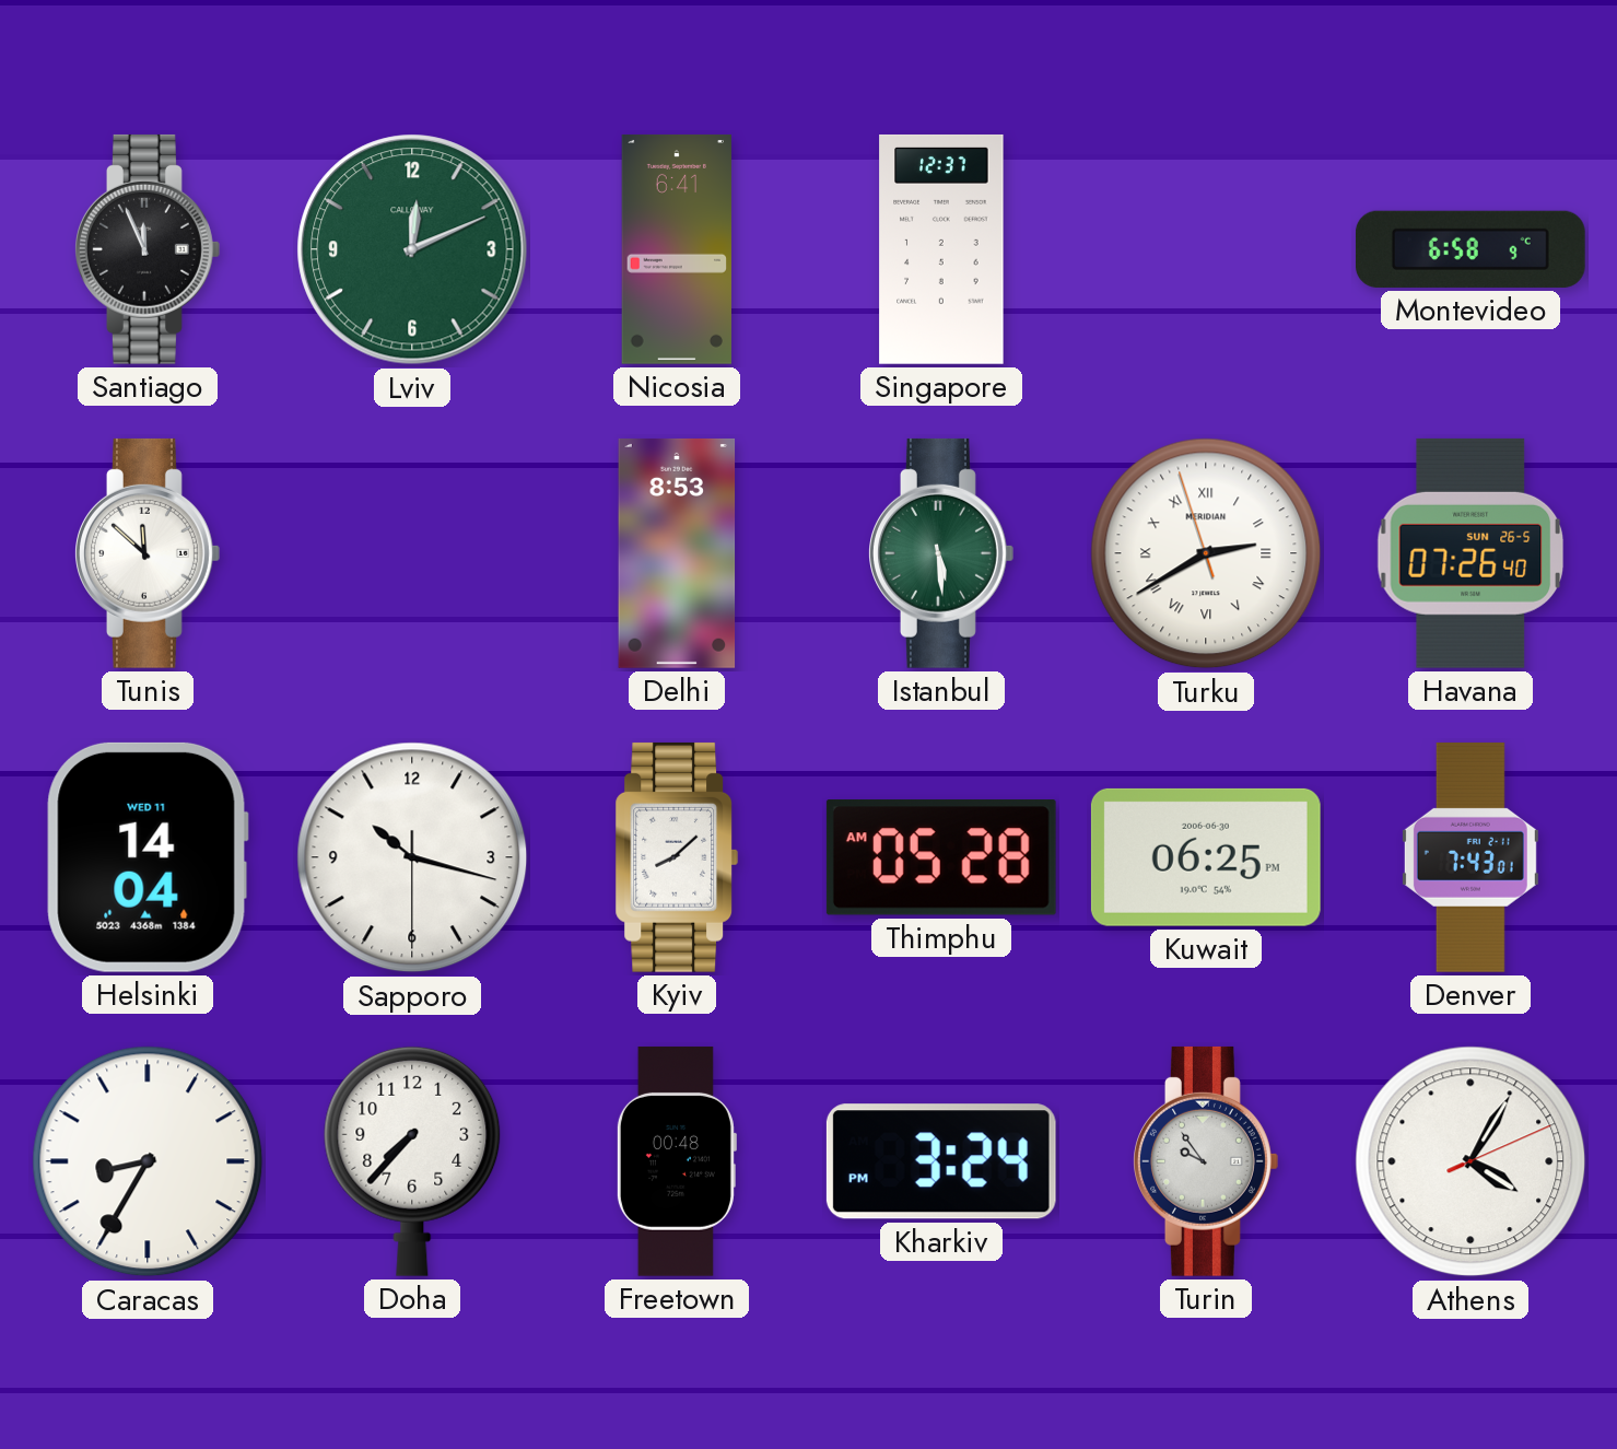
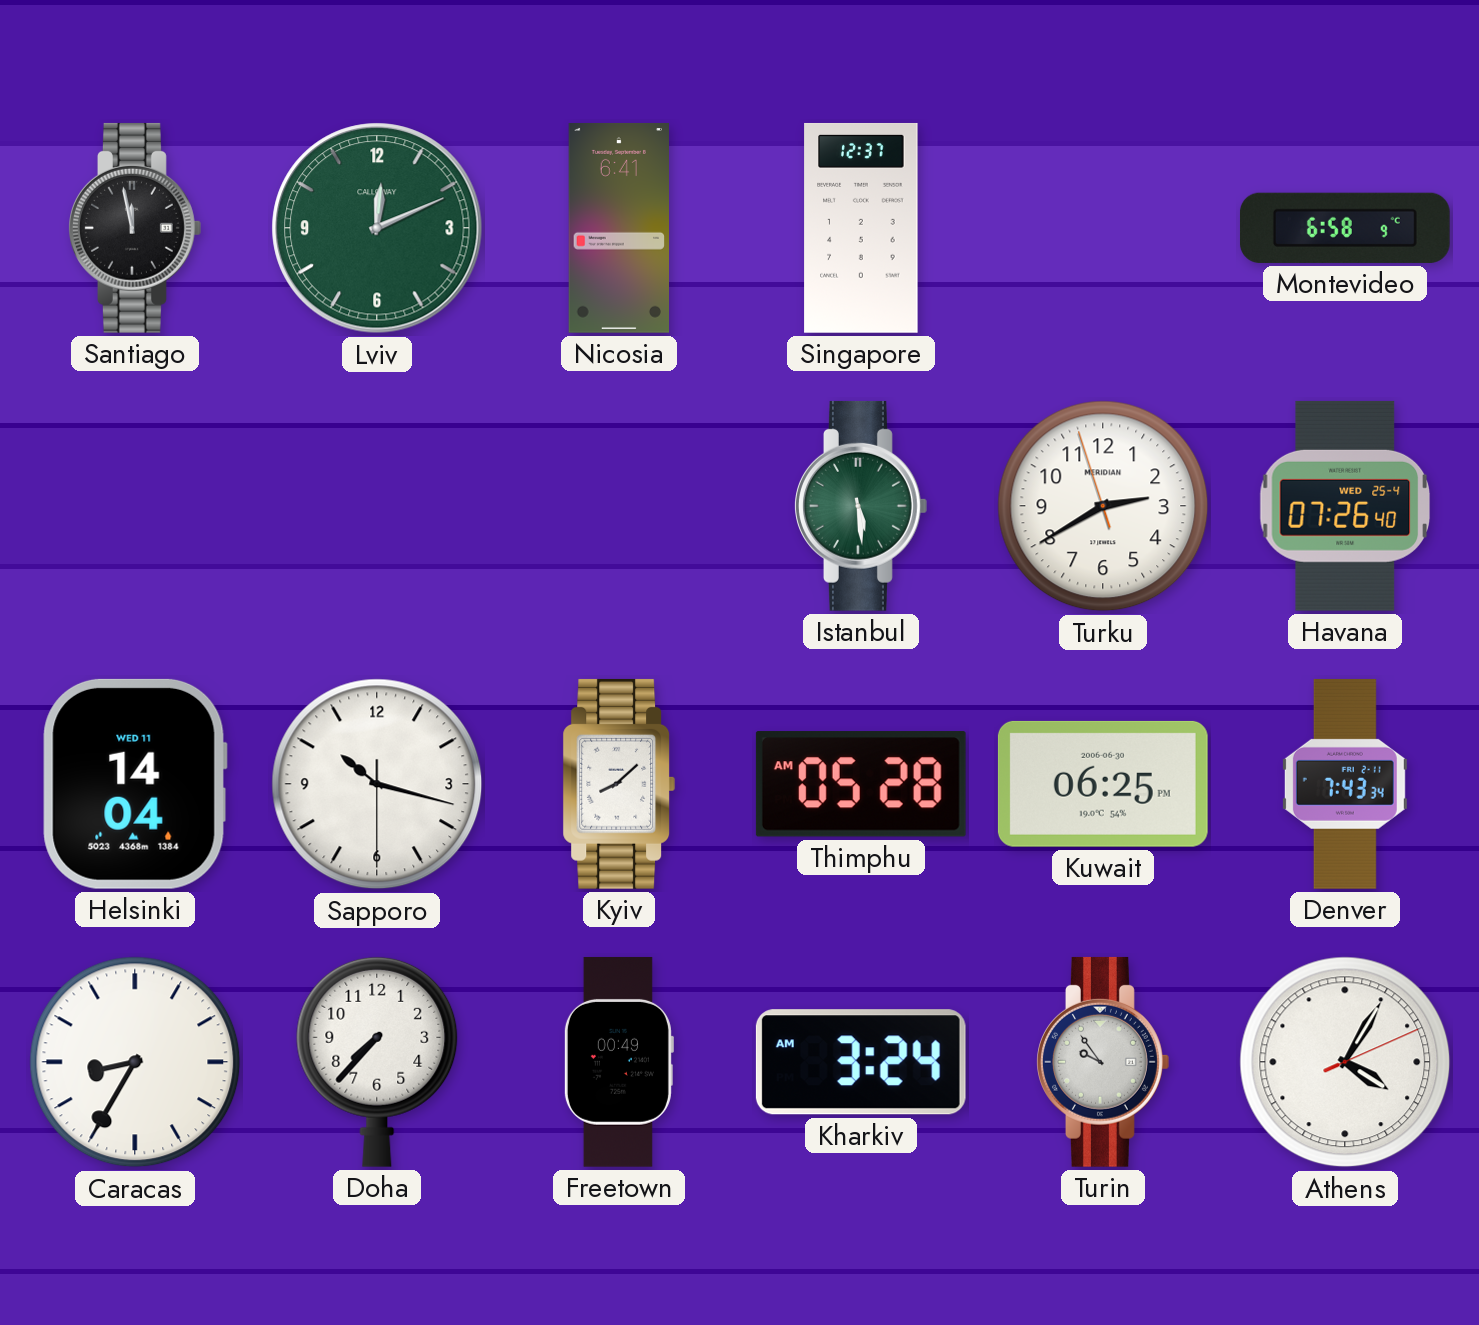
Santiago: 11:56 -> 11:58
Tunis: 11:52 -> none
Delhi: 8:53 -> none
Turku numerals: Roman -> Arabic
Havana date: SUN 26-5 -> WED 25-4
Denver: 7:43:01 -> 7:43:34
Freetown: 00:48 -> 00:49
Kharkiv: 3:24 PM -> 3:24 AM
